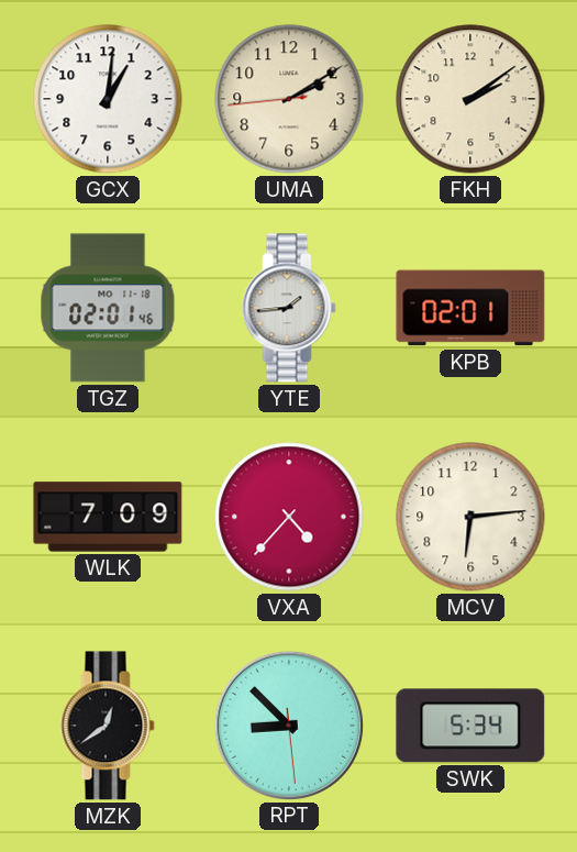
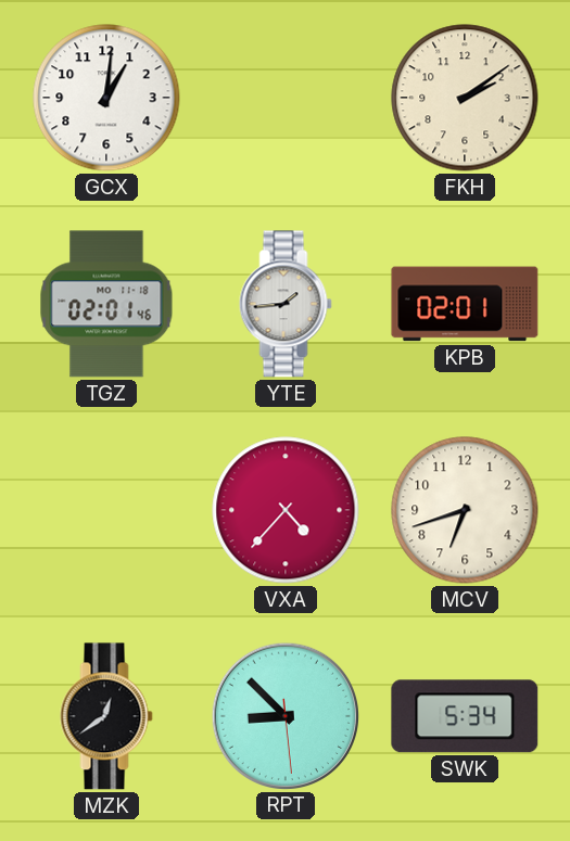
UMA: 2:09 -> none
WLK: 7:09 -> none
MCV: 6:14 -> 6:42
